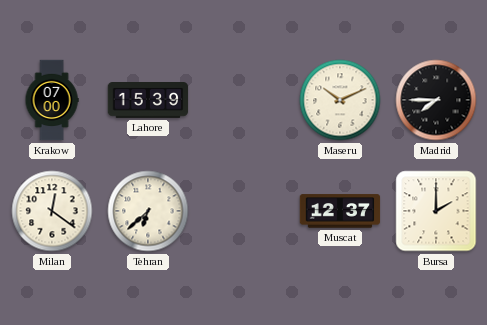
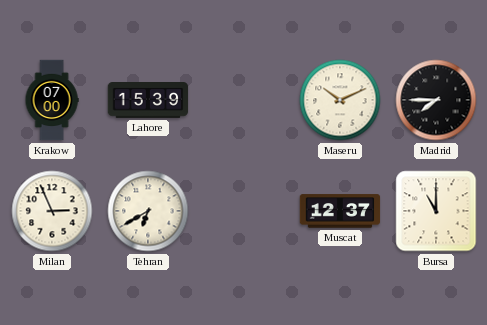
Milan: 12:21 -> 2:56
Tehran: 6:38 -> 6:40
Bursa: 2:00 -> 11:00
